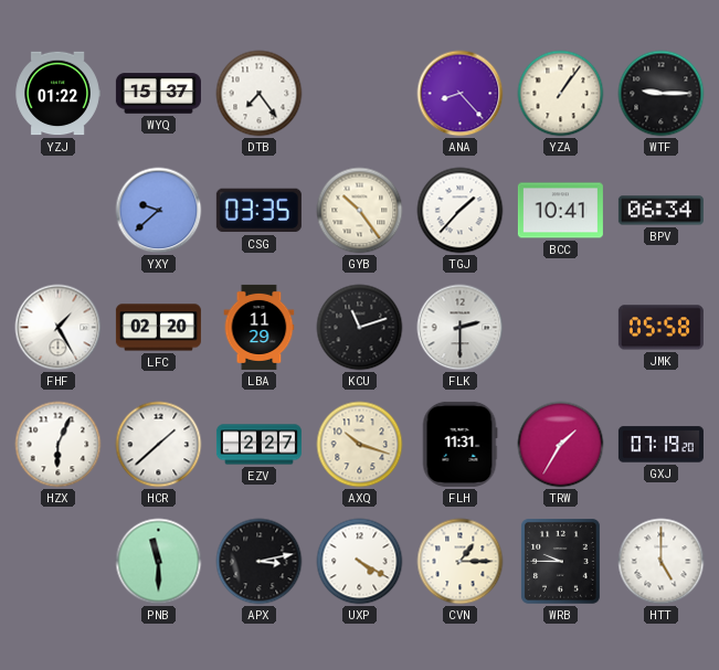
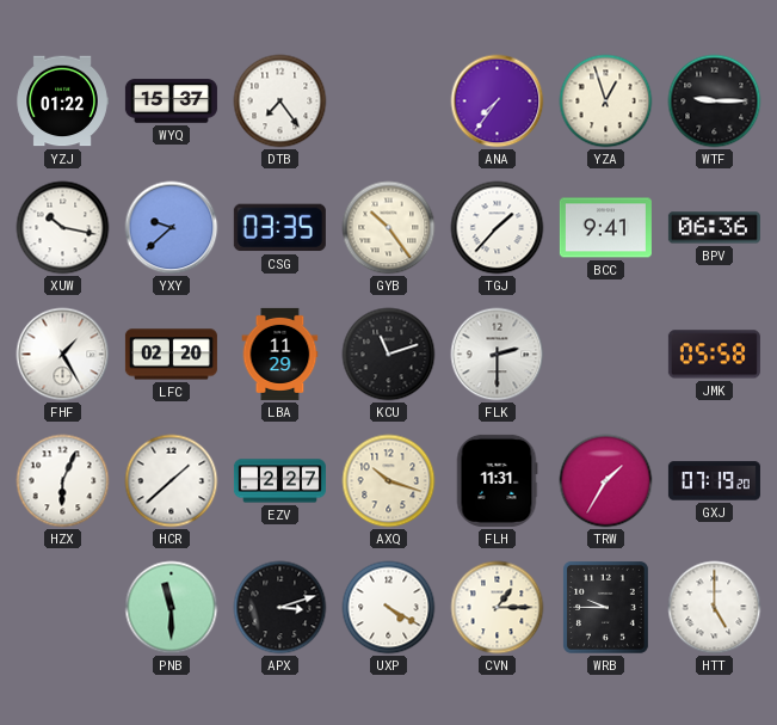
ANA: 8:23 -> 7:36
YZA: 1:06 -> 12:57
XUW: none -> 10:17
BCC: 10:41 -> 9:41
BPV: 06:34 -> 06:36
APX: 3:13 -> 3:12
